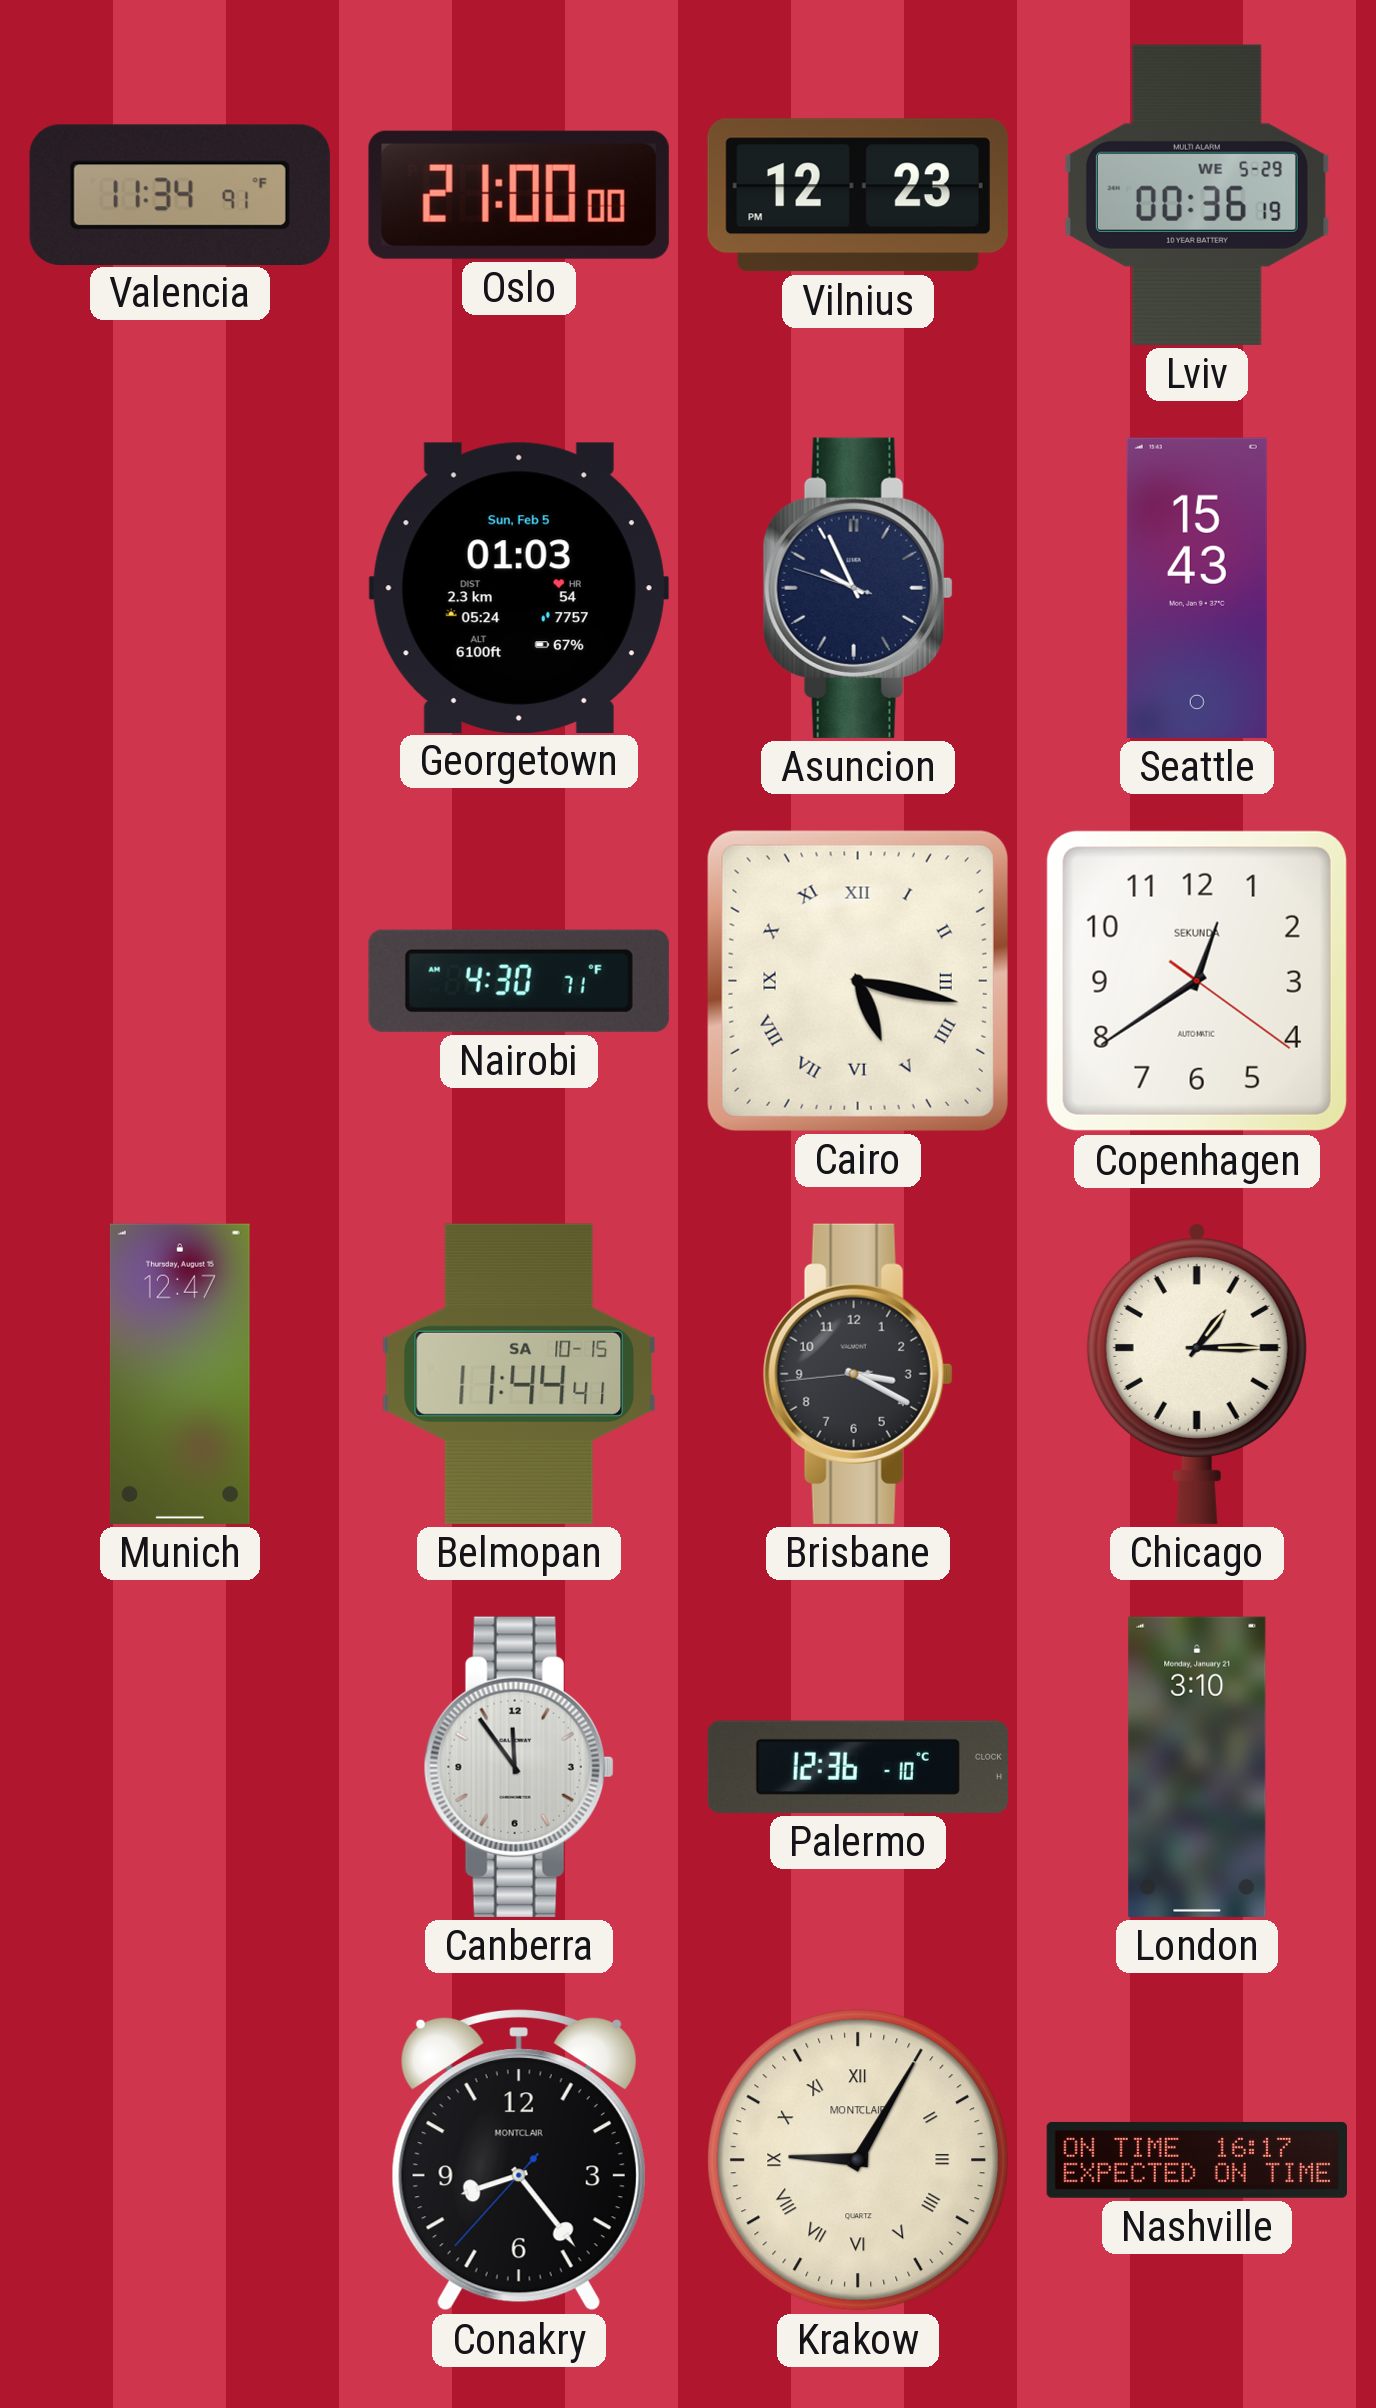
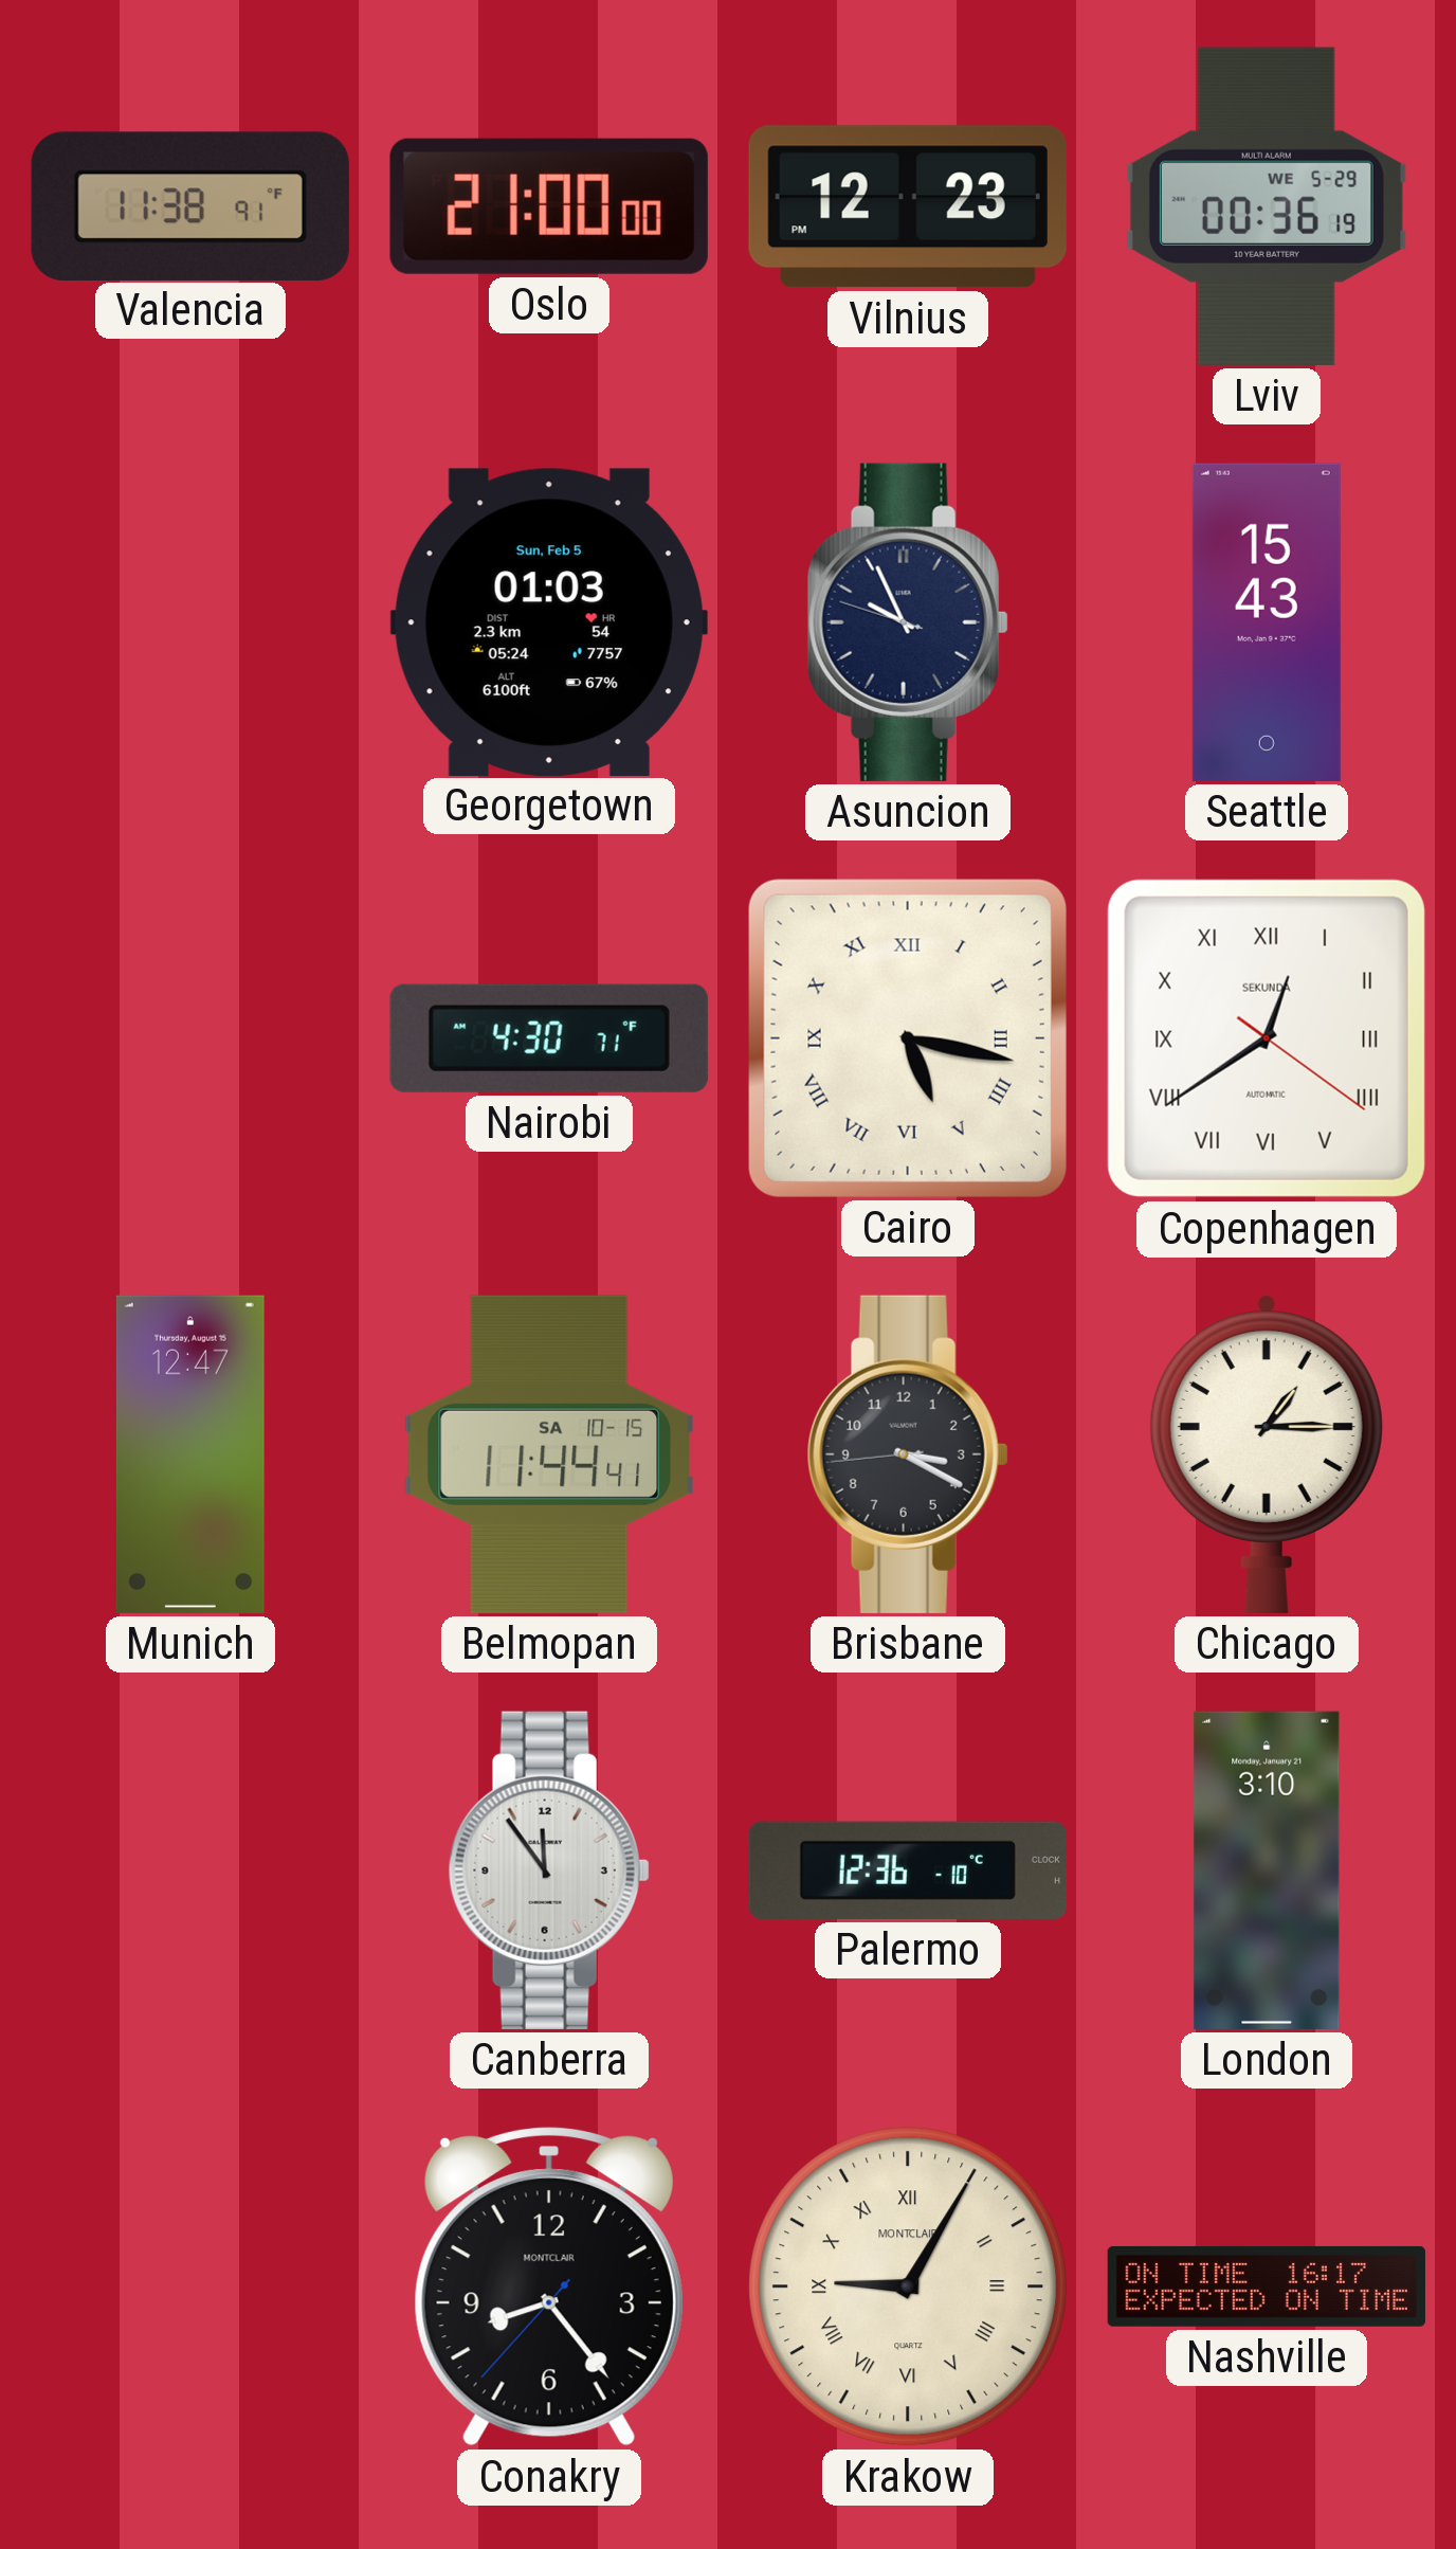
Valencia: 11:34 -> 11:38
Copenhagen numerals: Arabic -> Roman
